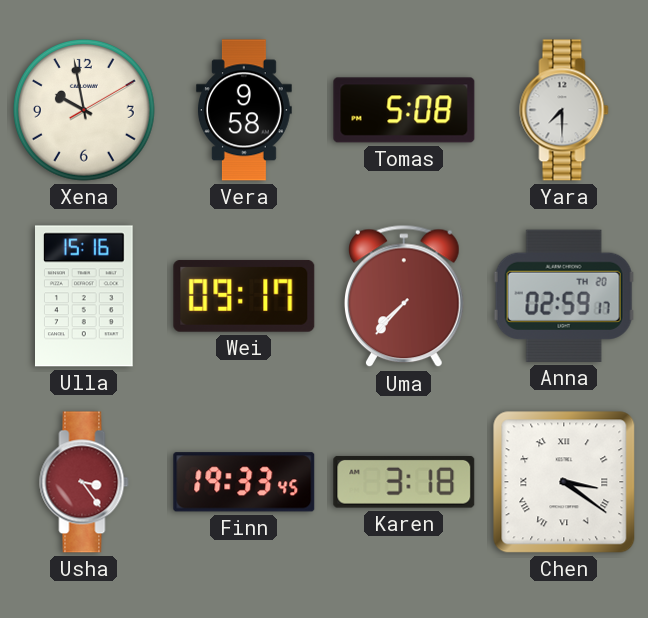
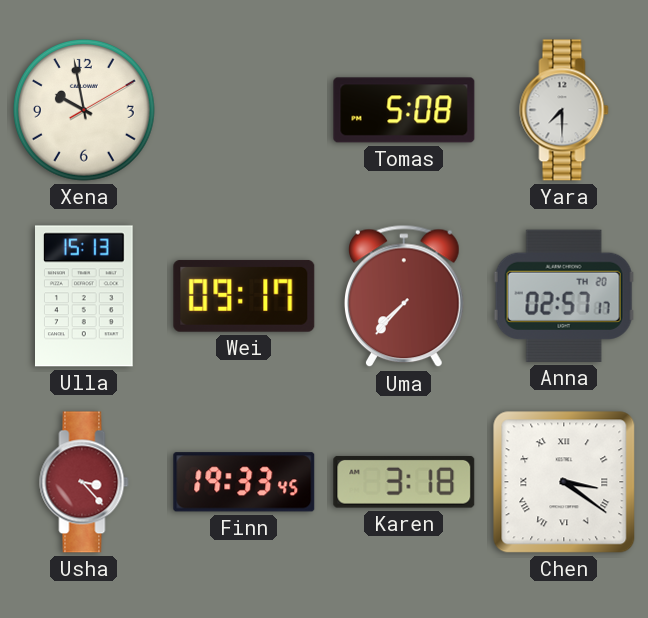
Vera: 9:58 -> none
Ulla: 15:16 -> 15:13
Anna: 02:59 -> 02:57
Usha: 3:24 -> 3:23
